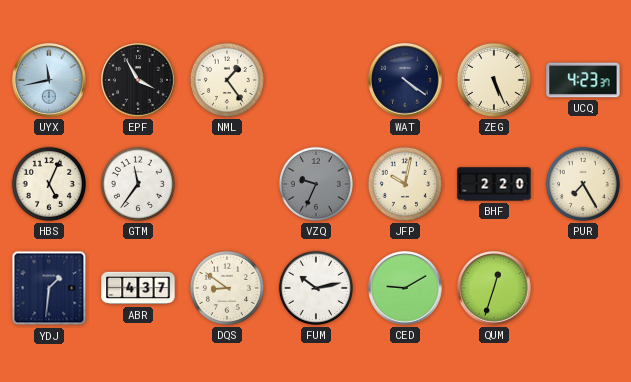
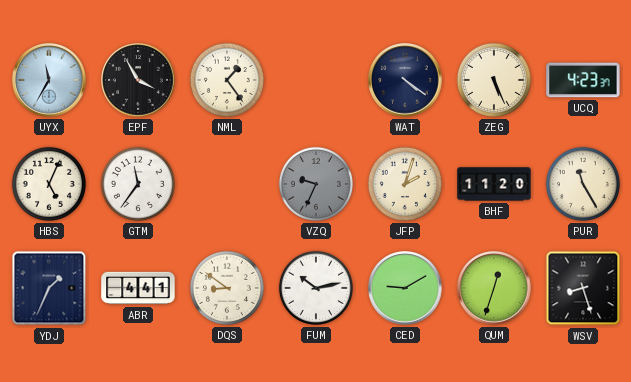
UYX: 11:43 -> 11:35
JFP: 10:02 -> 2:03
BHF: 2:20 -> 11:20
PUR: 7:25 -> 11:25
YDJ: 1:31 -> 1:34
ABR: 4:37 -> 4:41
WSV: none -> 8:27
